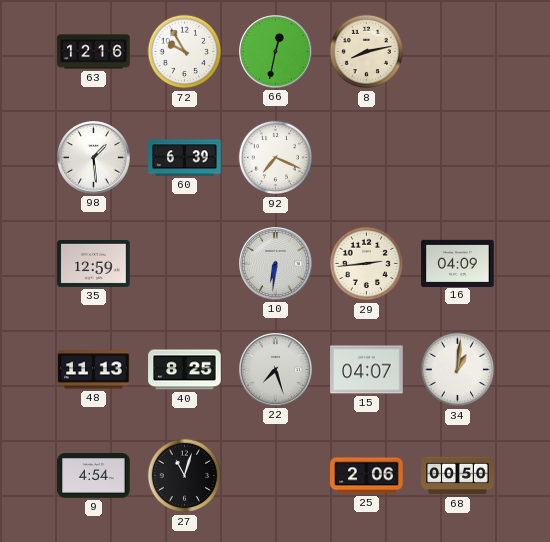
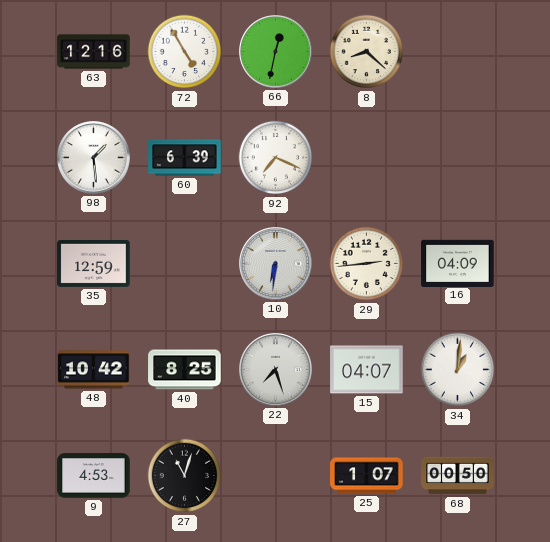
72: 9:55 -> 4:55
8: 8:13 -> 8:22
48: 11:13 -> 10:42
9: 4:54 -> 4:53
25: 2:06 -> 1:07
